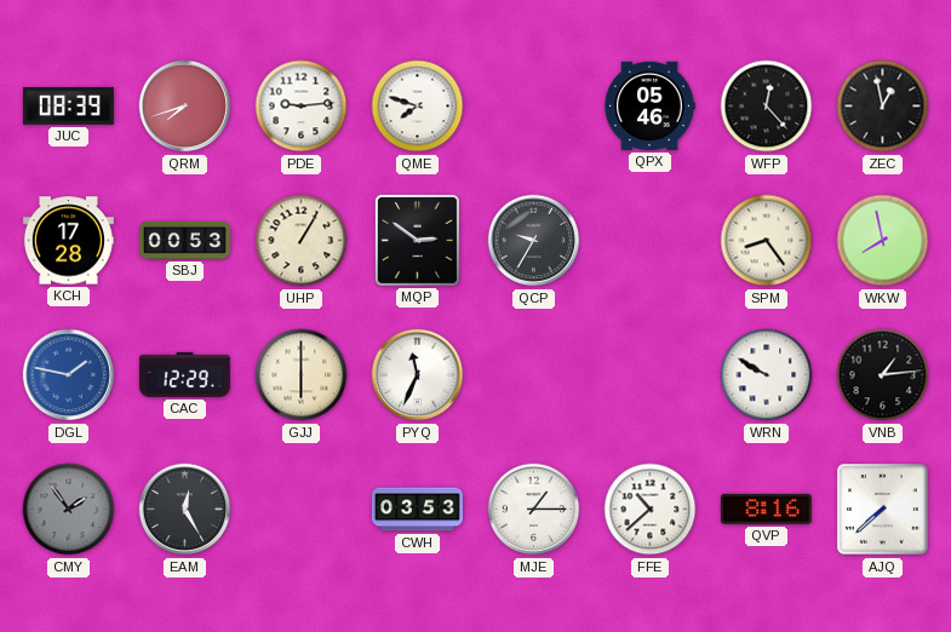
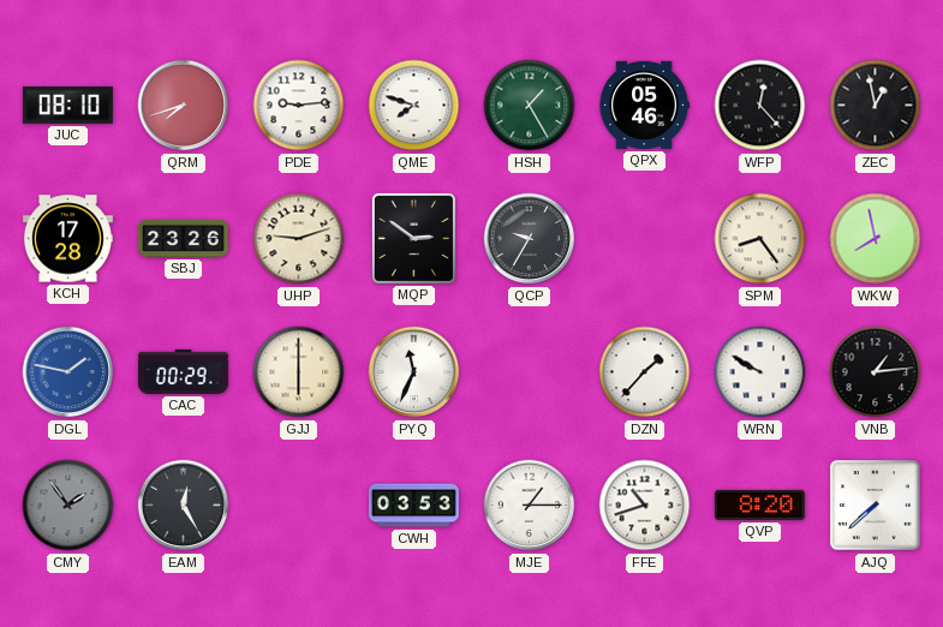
JUC: 08:39 -> 08:10
HSH: none -> 1:25
SBJ: 00:53 -> 23:26
UHP: 1:05 -> 9:12
CAC: 12:29 -> 00:29
DZN: none -> 1:37
FFE: 10:38 -> 10:42
QVP: 8:16 -> 8:20
